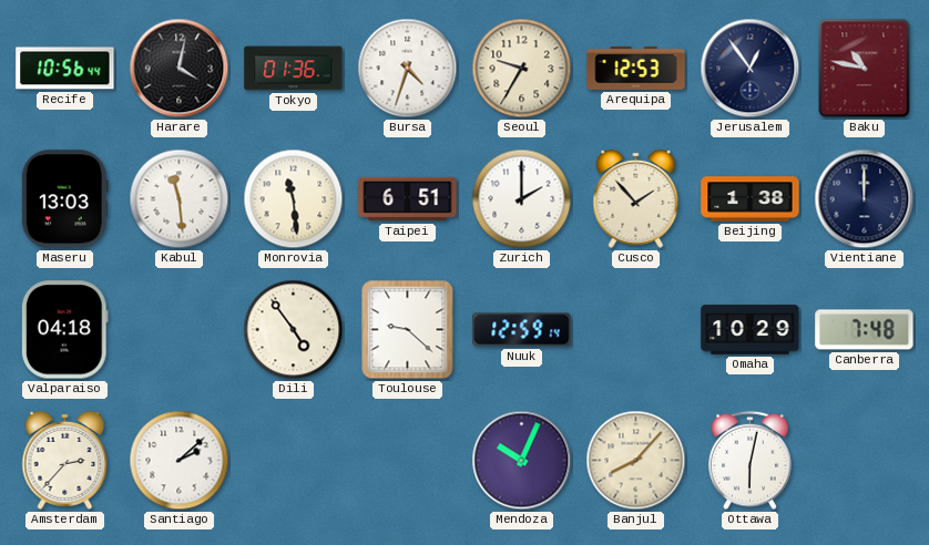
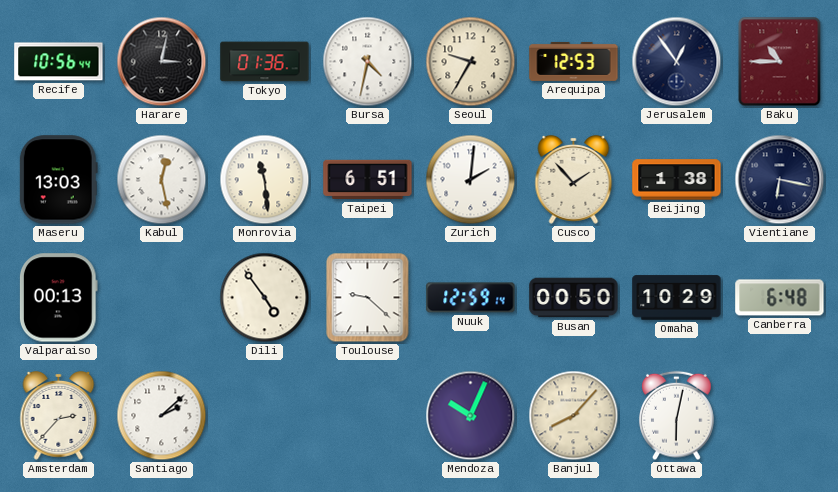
Harare: 4:02 -> 3:02
Bursa: 4:33 -> 4:32
Baku: 10:47 -> 10:45
Kabul: 11:29 -> 12:28
Zurich: 2:00 -> 2:01
Vientiane: 12:00 -> 6:17
Valparaiso: 04:18 -> 00:13
Busan: none -> 00:50
Canberra: 7:48 -> 6:48
